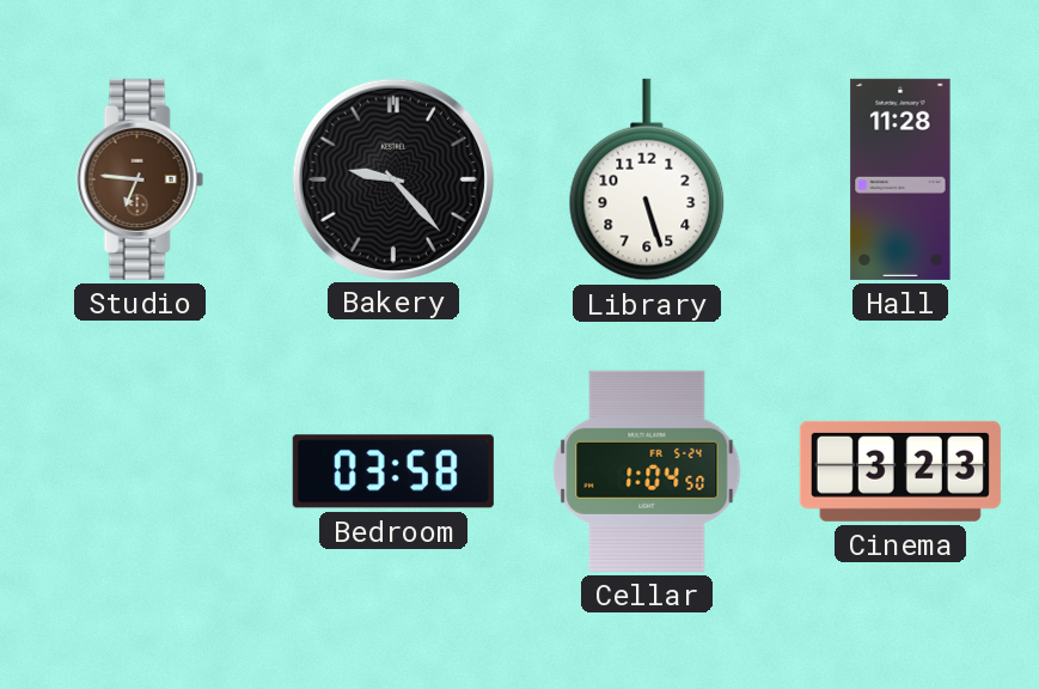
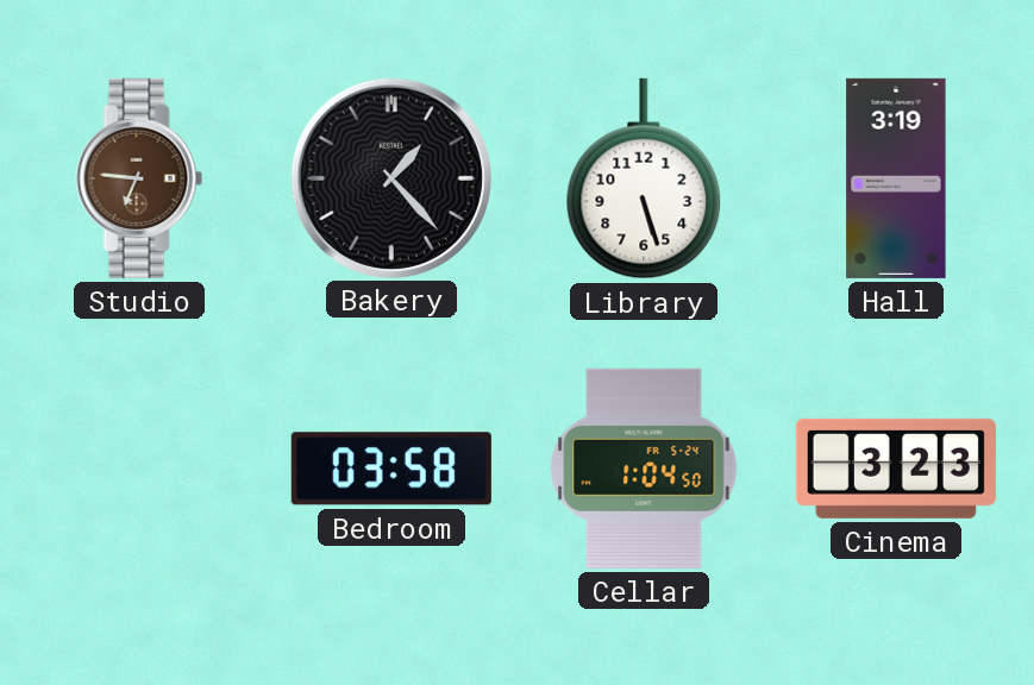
Bakery: 9:23 -> 1:23
Hall: 11:28 -> 3:19
